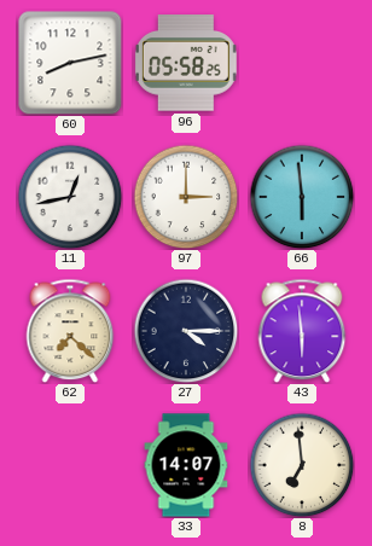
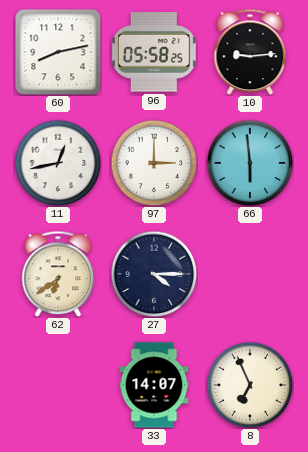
10: none -> 9:14
62: 7:22 -> 6:39
43: 5:59 -> none
8: 6:59 -> 6:56
